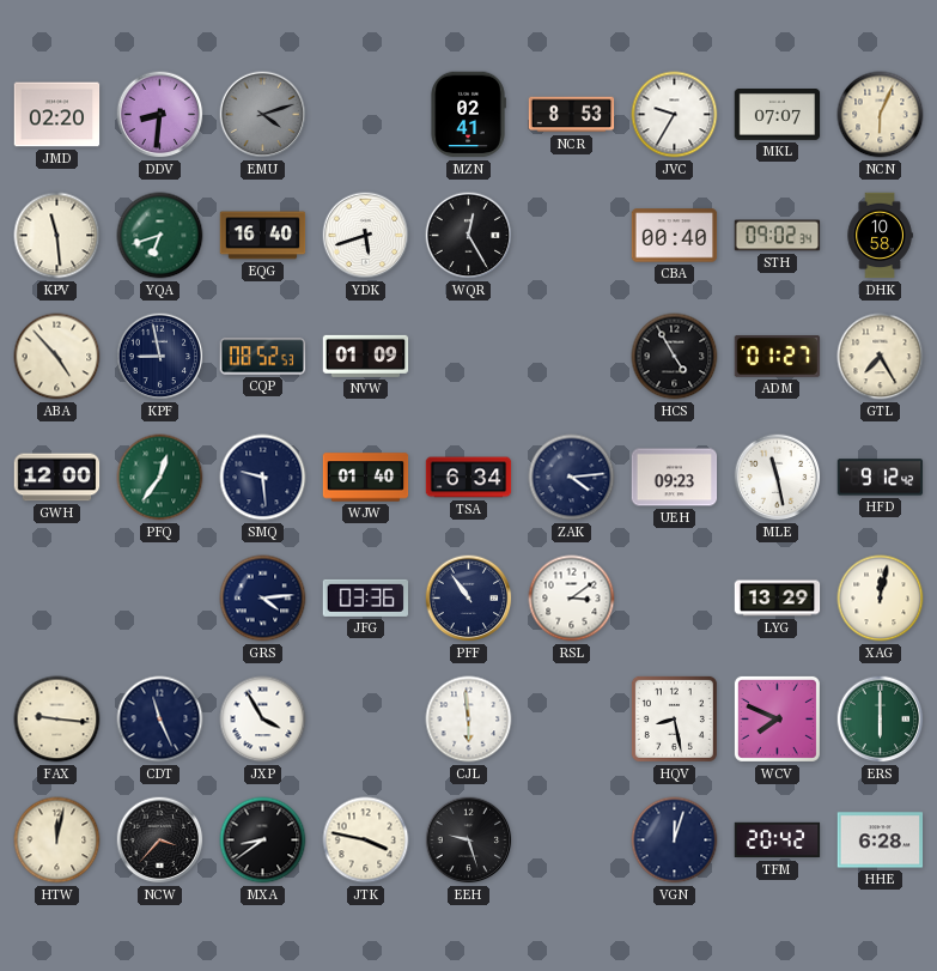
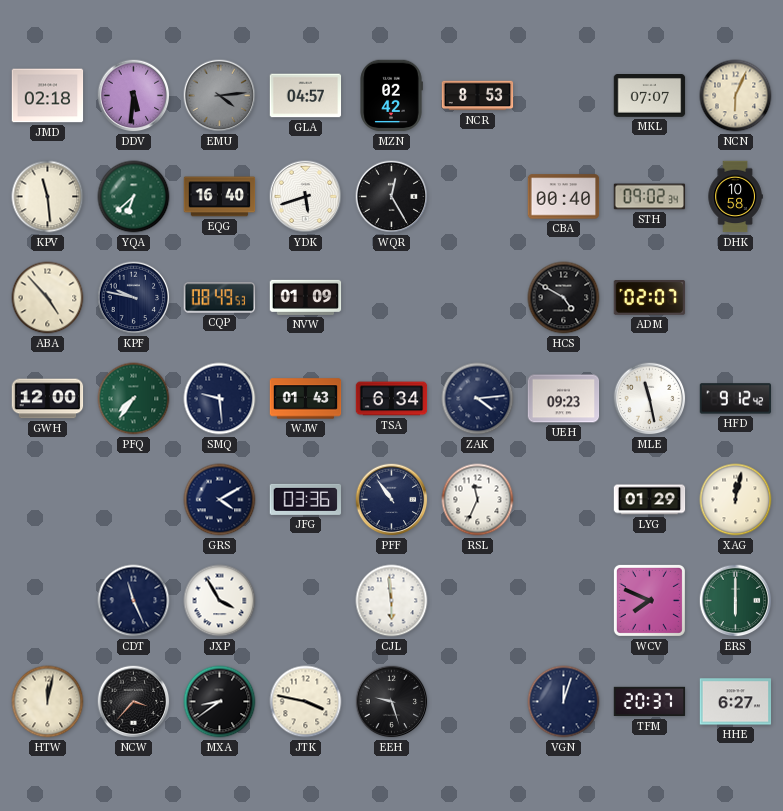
JMD: 02:20 -> 02:18
DDV: 8:31 -> 5:31
EMU: 4:12 -> 4:14
GLA: none -> 04:57
MZN: 02:41 -> 02:42
JVC: 9:35 -> none
YQA: 6:42 -> 6:38
KPF: 8:58 -> 9:47
CQP: 08:52 -> 08:49
HCS: 4:55 -> 4:50
ADM: 01:27 -> 02:07
GTL: 7:25 -> none
PFQ: 12:36 -> 7:36
WJW: 01:40 -> 01:43
GRS: 4:14 -> 4:10
RSL: 3:09 -> 11:34
LYG: 13:29 -> 01:29
FAX: 9:16 -> none
HQV: 8:28 -> none
TFM: 20:42 -> 20:37
HHE: 6:28 -> 6:27
